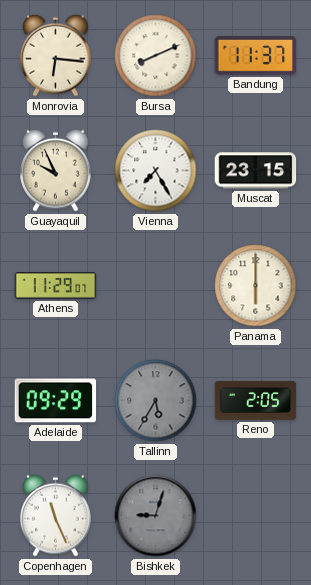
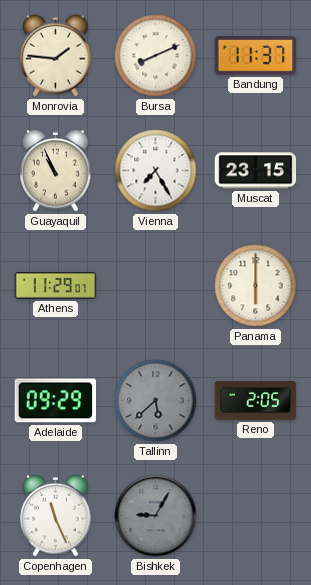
Monrovia: 6:16 -> 1:46
Guayaquil: 9:56 -> 10:56
Tallinn: 5:35 -> 5:38
Bishkek: 9:03 -> 9:05
